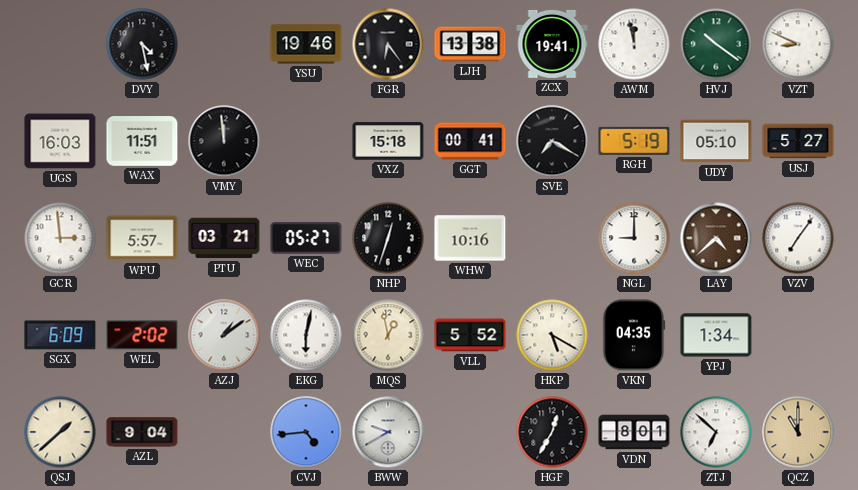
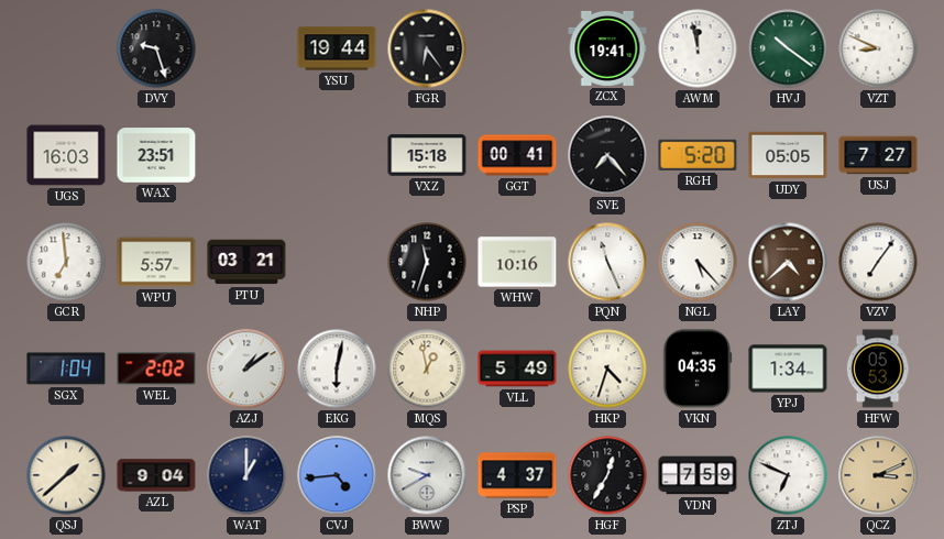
DVY: 4:28 -> 9:27
YSU: 19:46 -> 19:44
LJH: 13:38 -> none
WAX: 11:51 -> 23:51
VMY: 11:59 -> none
SVE: 7:20 -> 7:23
RGH: 5:19 -> 5:20
UDY: 05:10 -> 05:05
USJ: 5:27 -> 7:27
GCR: 2:59 -> 6:59
WEC: 05:27 -> none
NHP: 12:33 -> 11:33
PQN: none -> 11:26
NGL: 9:00 -> 5:23
SGX: 6:09 -> 1:04
VLL: 5:52 -> 5:49
HKP: 5:20 -> 4:33
HFW: none -> 05:53
WAT: none -> 1:00
PSP: none -> 4:37
VDN: 8:01 -> 7:59
ZTJ: 6:52 -> 6:49
QCZ: 11:00 -> 3:11
